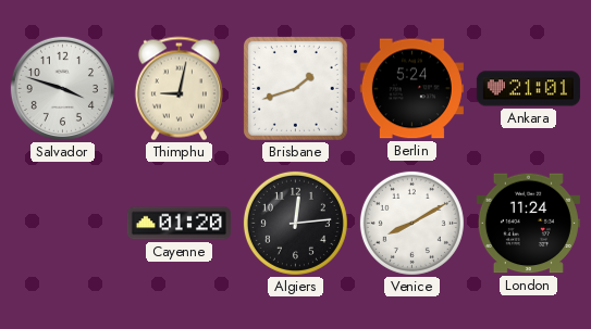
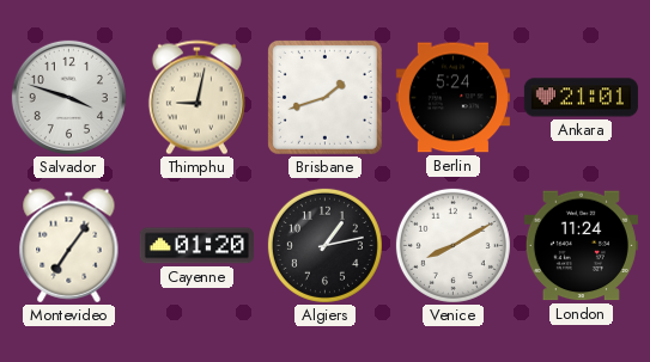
Montevideo: none -> 7:06
Algiers: 12:14 -> 1:13
